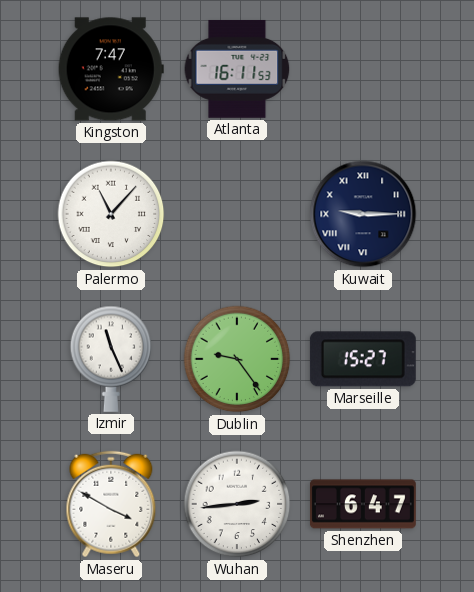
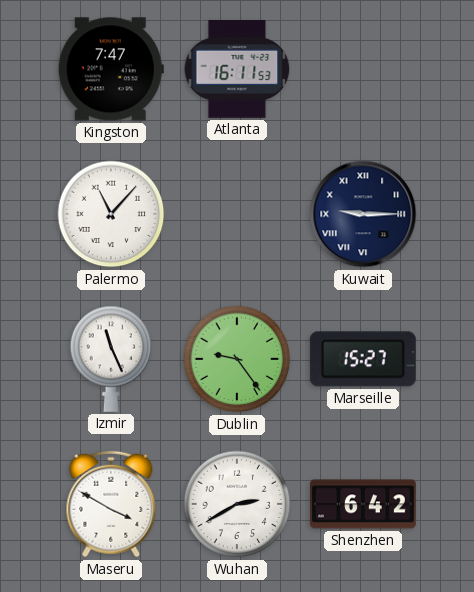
Wuhan: 2:44 -> 2:40
Shenzhen: 6:47 -> 6:42
